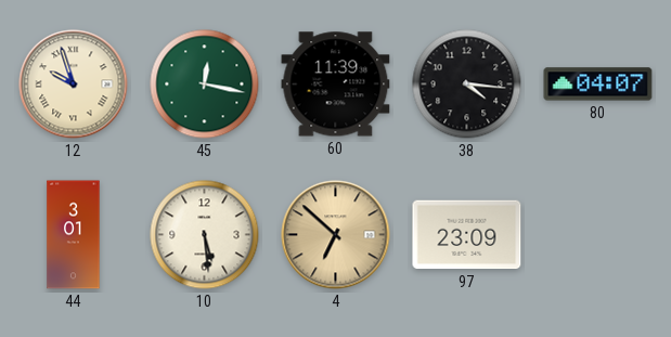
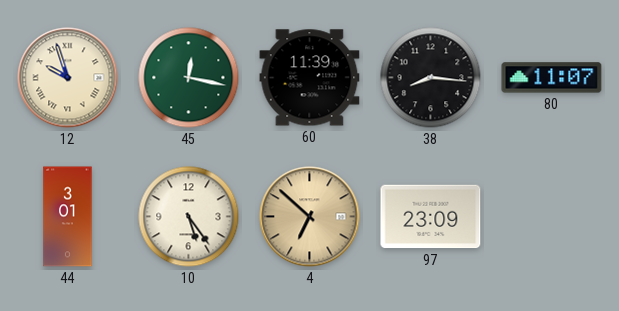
38: 4:16 -> 8:16
80: 04:07 -> 11:07
10: 5:29 -> 5:24
